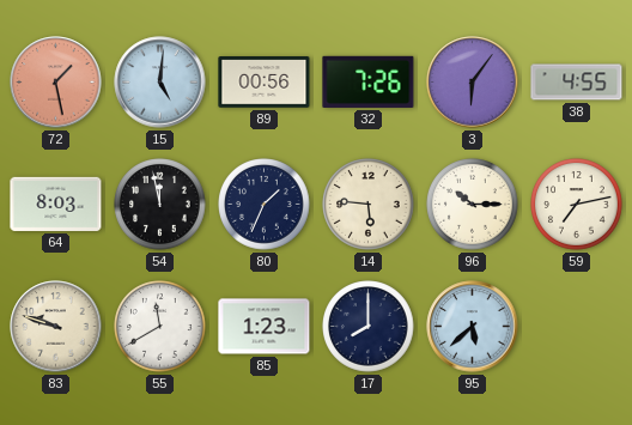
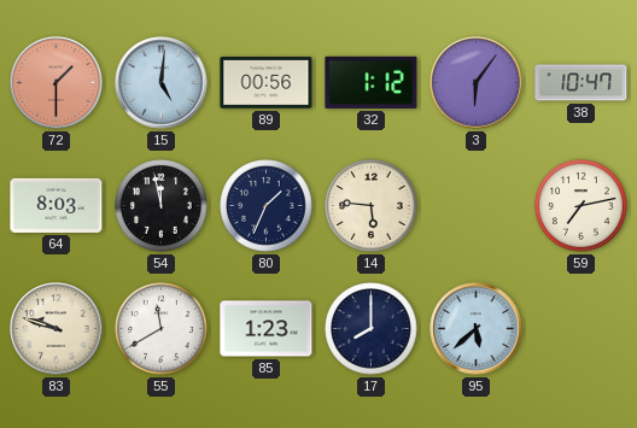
72: 1:28 -> 1:30
32: 7:26 -> 1:12
38: 4:55 -> 10:47
96: 10:15 -> none
